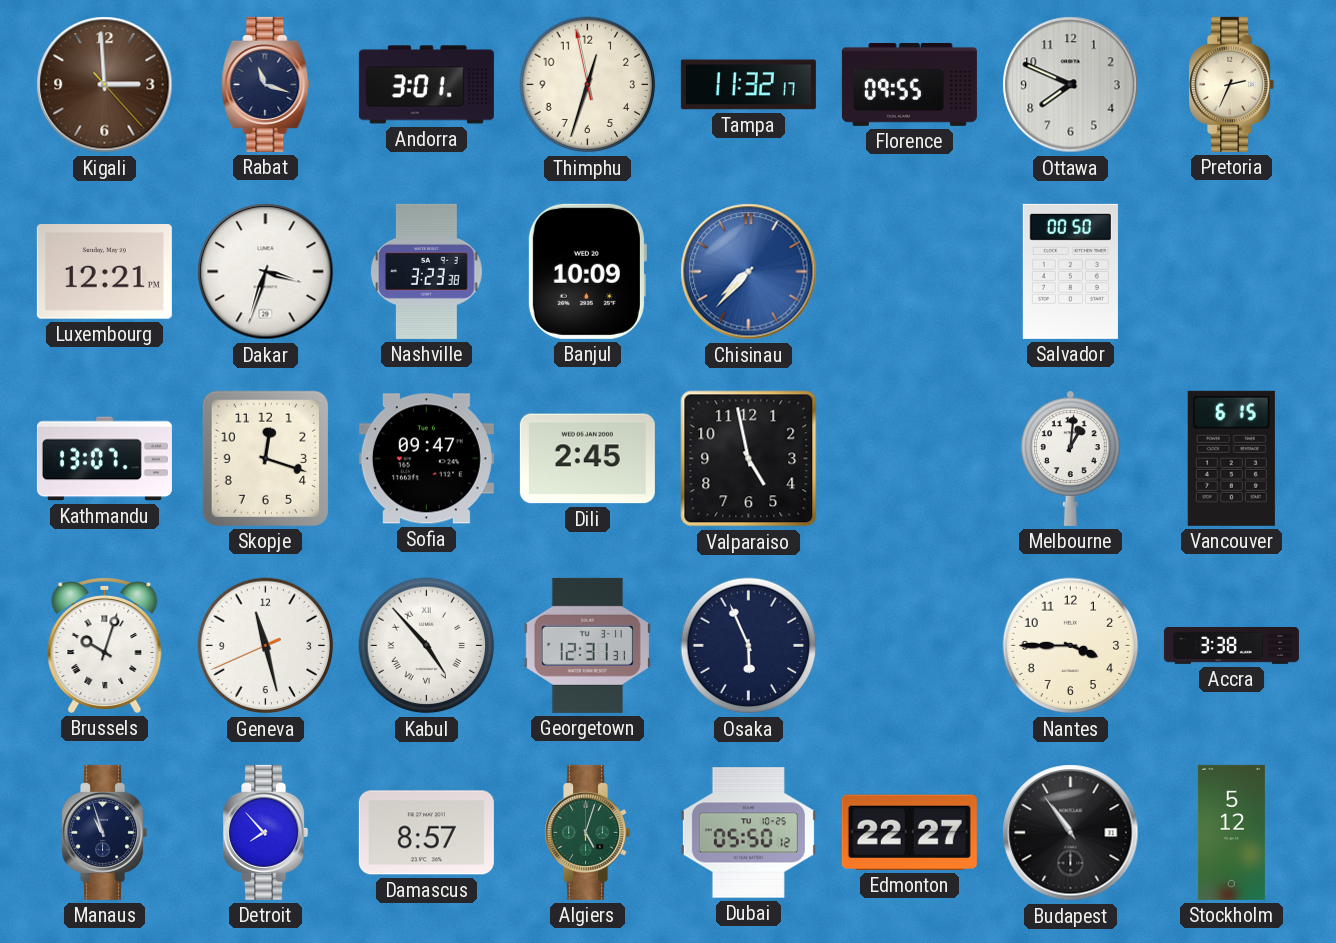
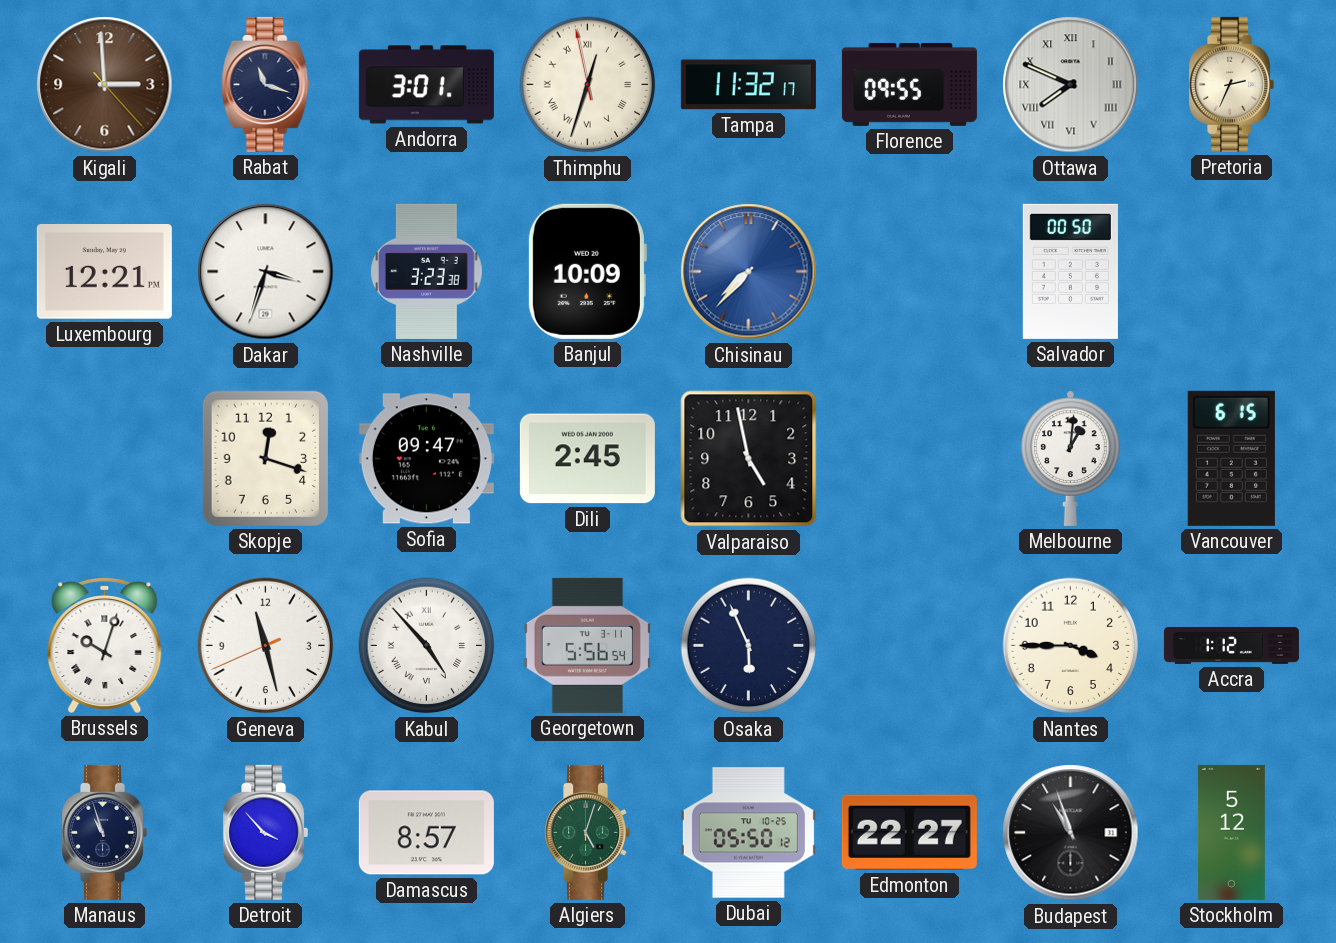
Thimphu numerals: Arabic -> Roman
Ottawa numerals: Arabic -> Roman
Kathmandu: 13:07 -> none
Georgetown: 12:31 -> 5:56
Accra: 3:38 -> 1:12
Detroit: 7:53 -> 3:53
Budapest: 10:54 -> 10:57
